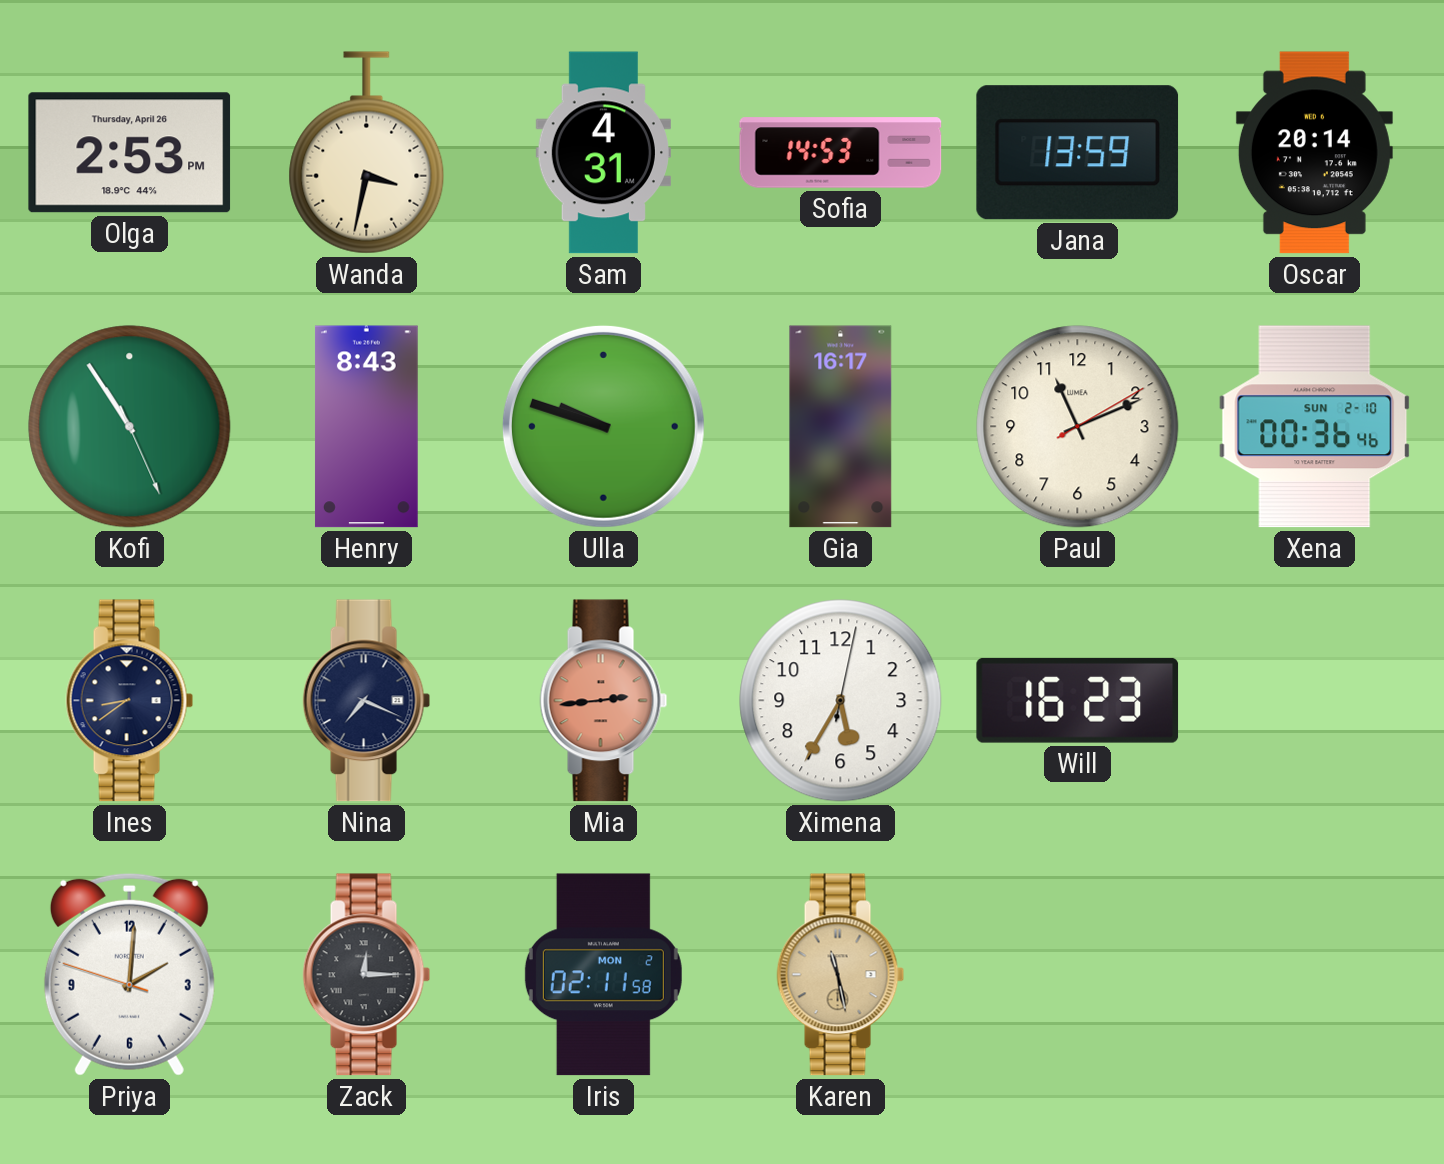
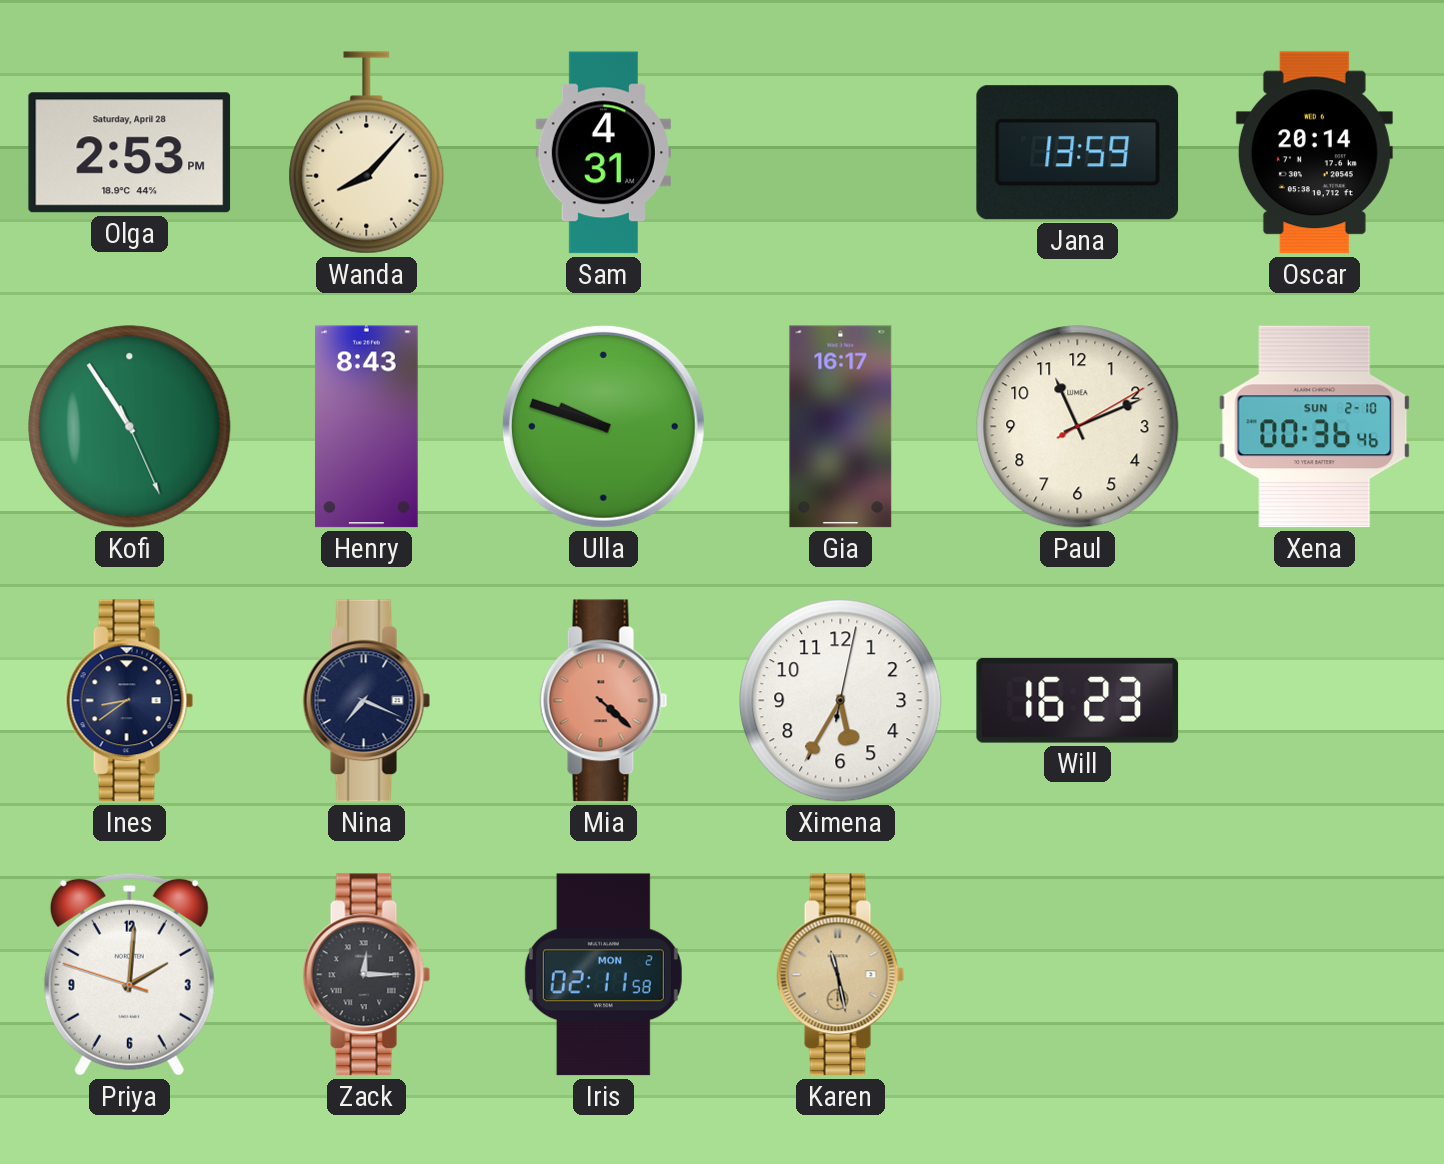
Olga date: Thursday, April 26 -> Saturday, April 28
Wanda: 3:32 -> 8:07
Sofia: 14:53 -> none
Mia: 2:44 -> 4:22
